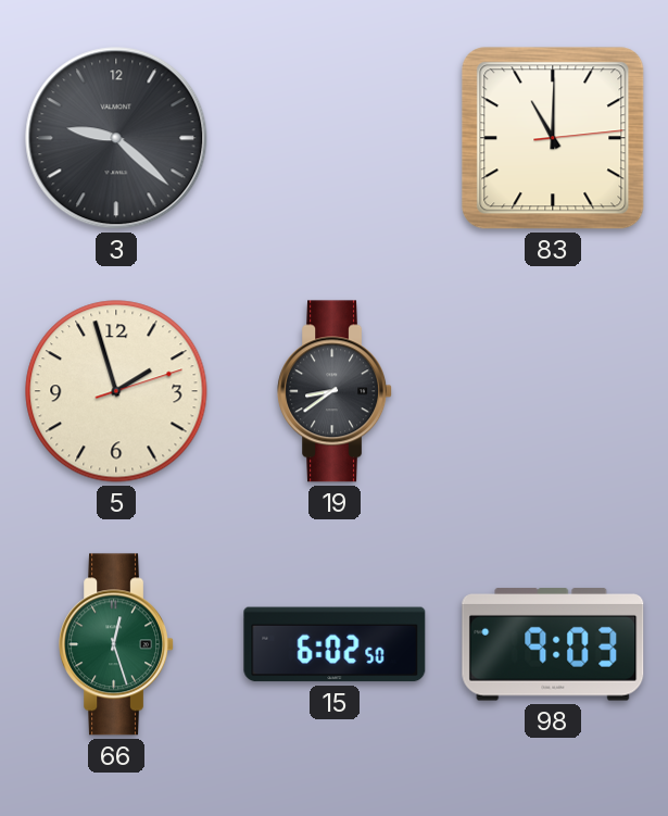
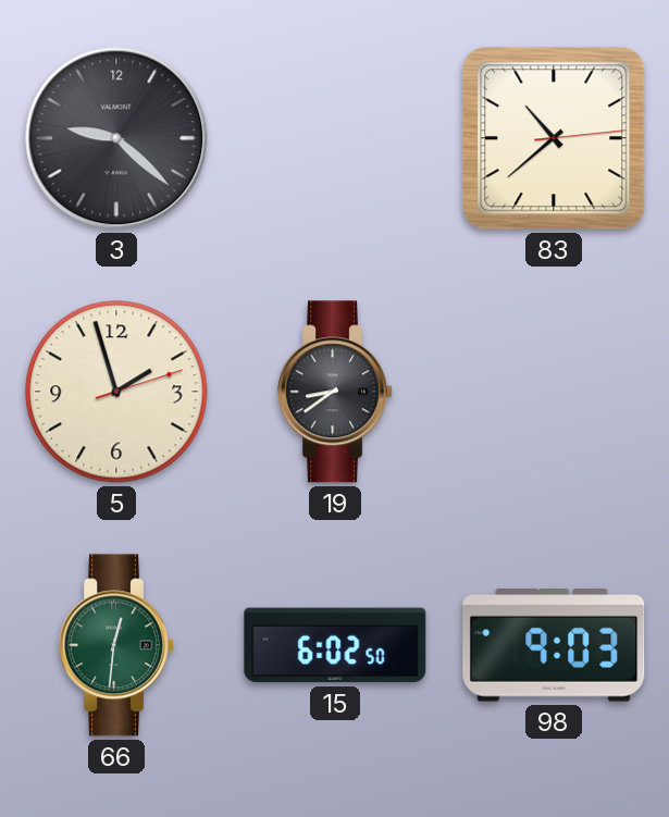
83: 11:00 -> 10:38
66: 12:27 -> 12:31
